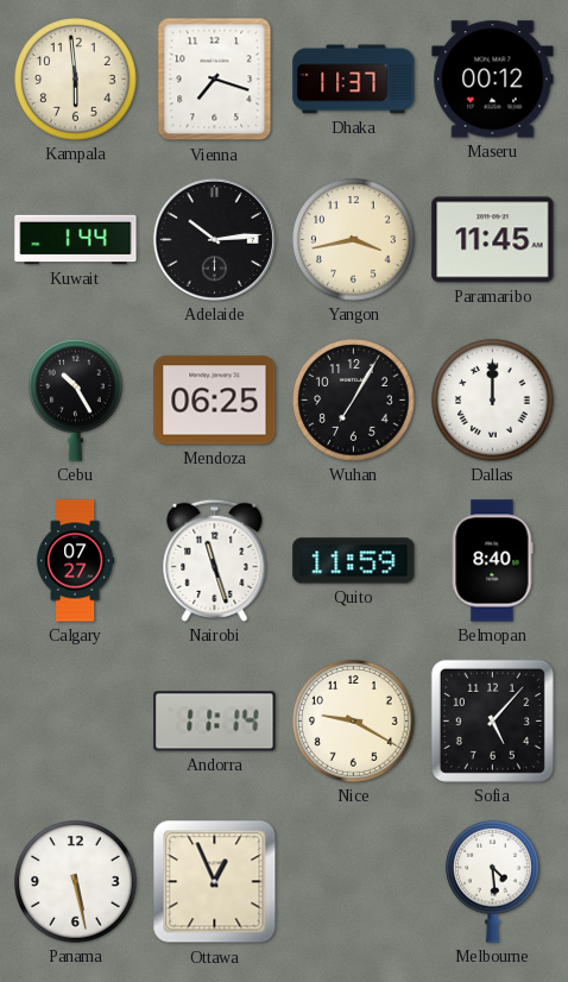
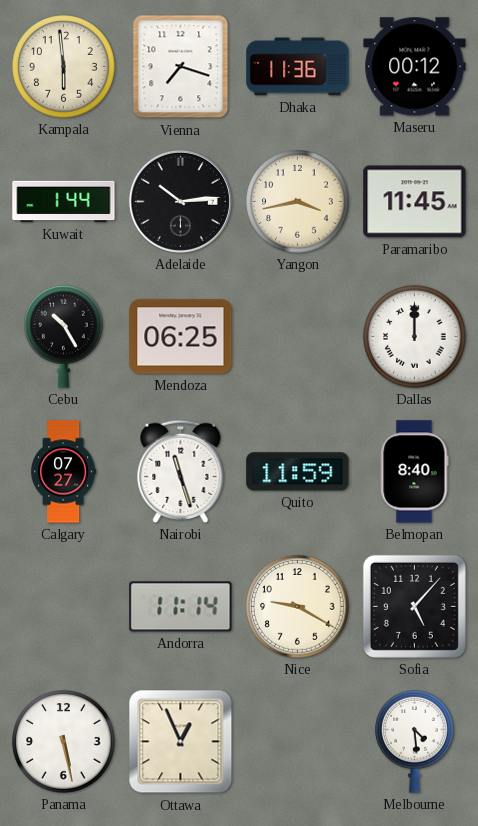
Dhaka: 11:37 -> 11:36
Wuhan: 7:05 -> none
